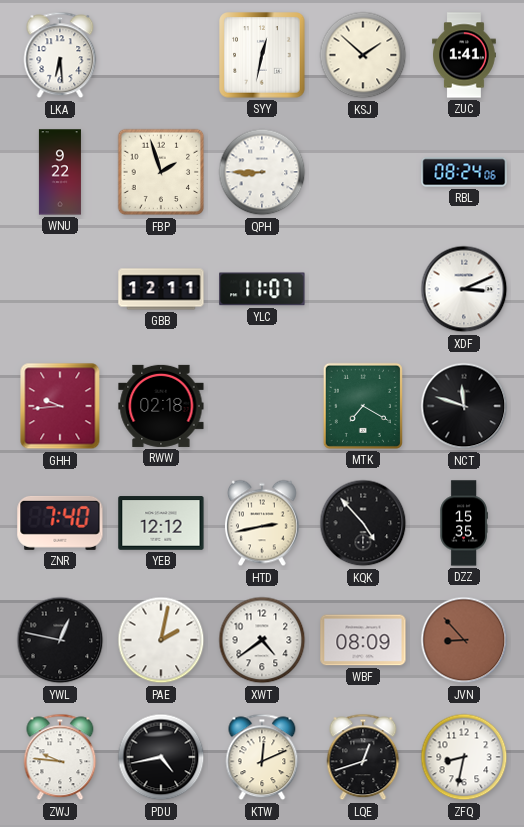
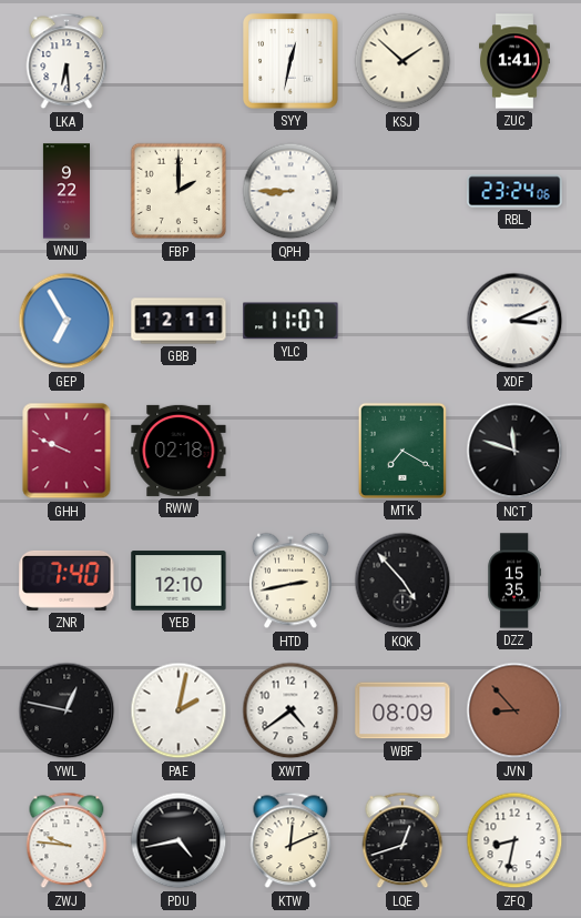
FBP: 1:57 -> 2:00
RBL: 08:24 -> 23:24
GEP: none -> 6:55
GHH: 9:44 -> 9:49
YEB: 12:12 -> 12:10
